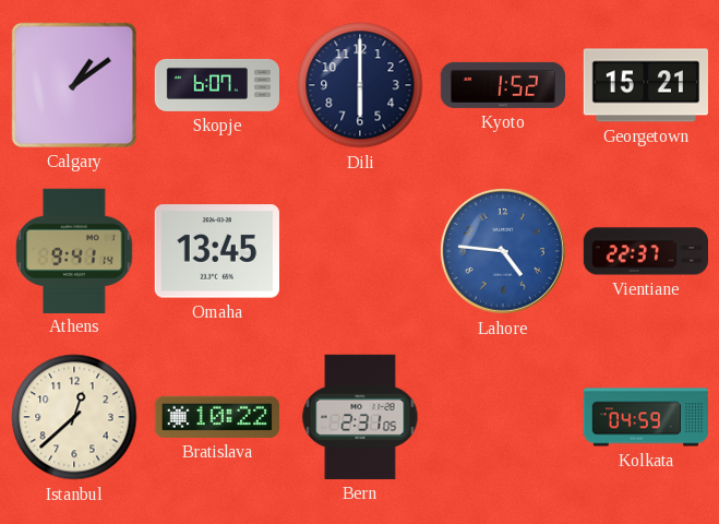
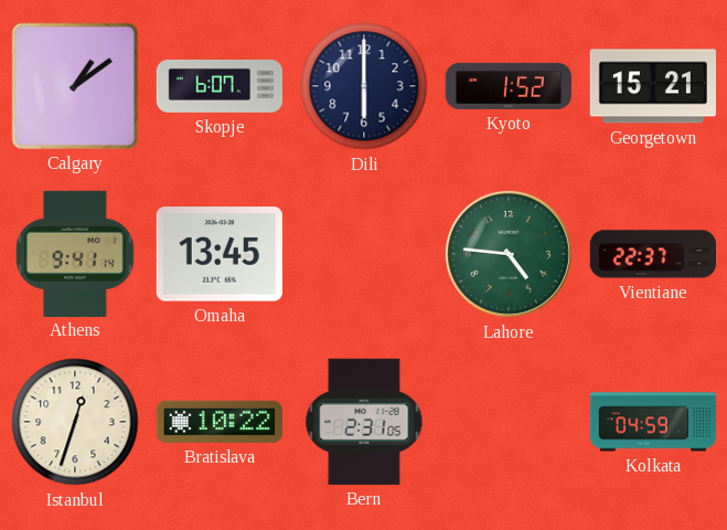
Lahore dial: blue -> green
Istanbul: 12:38 -> 12:33
